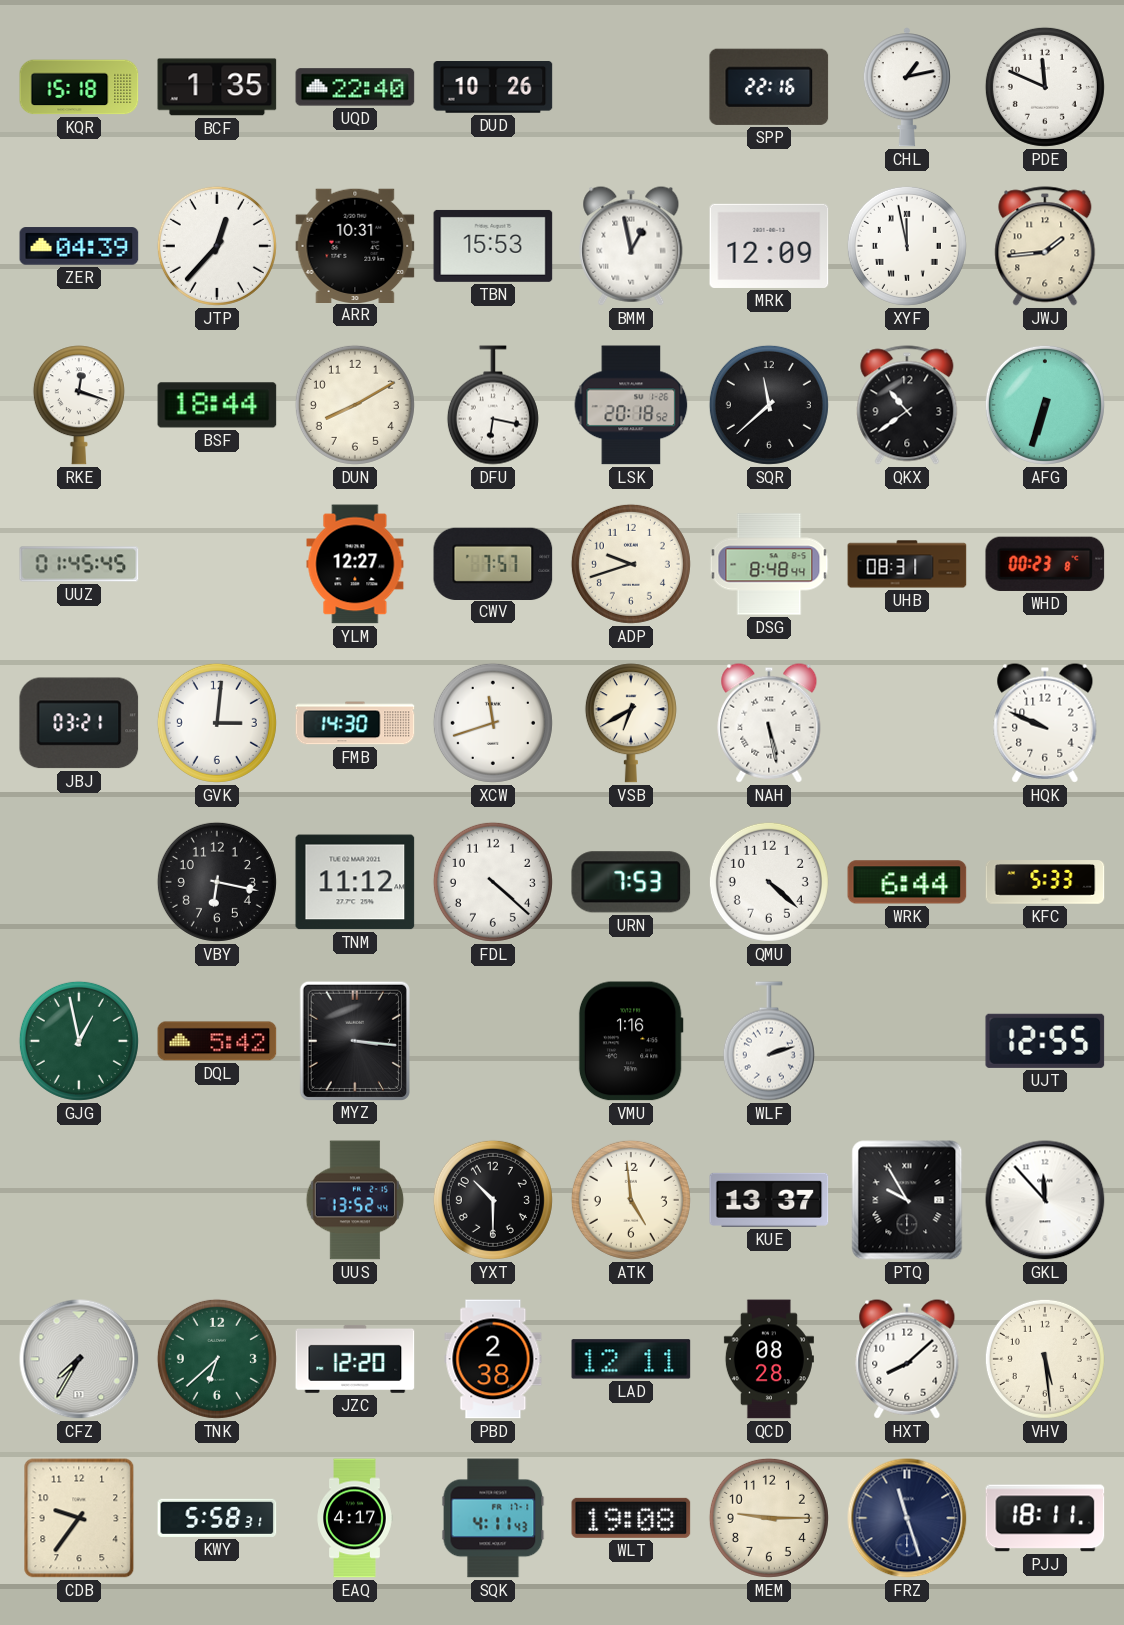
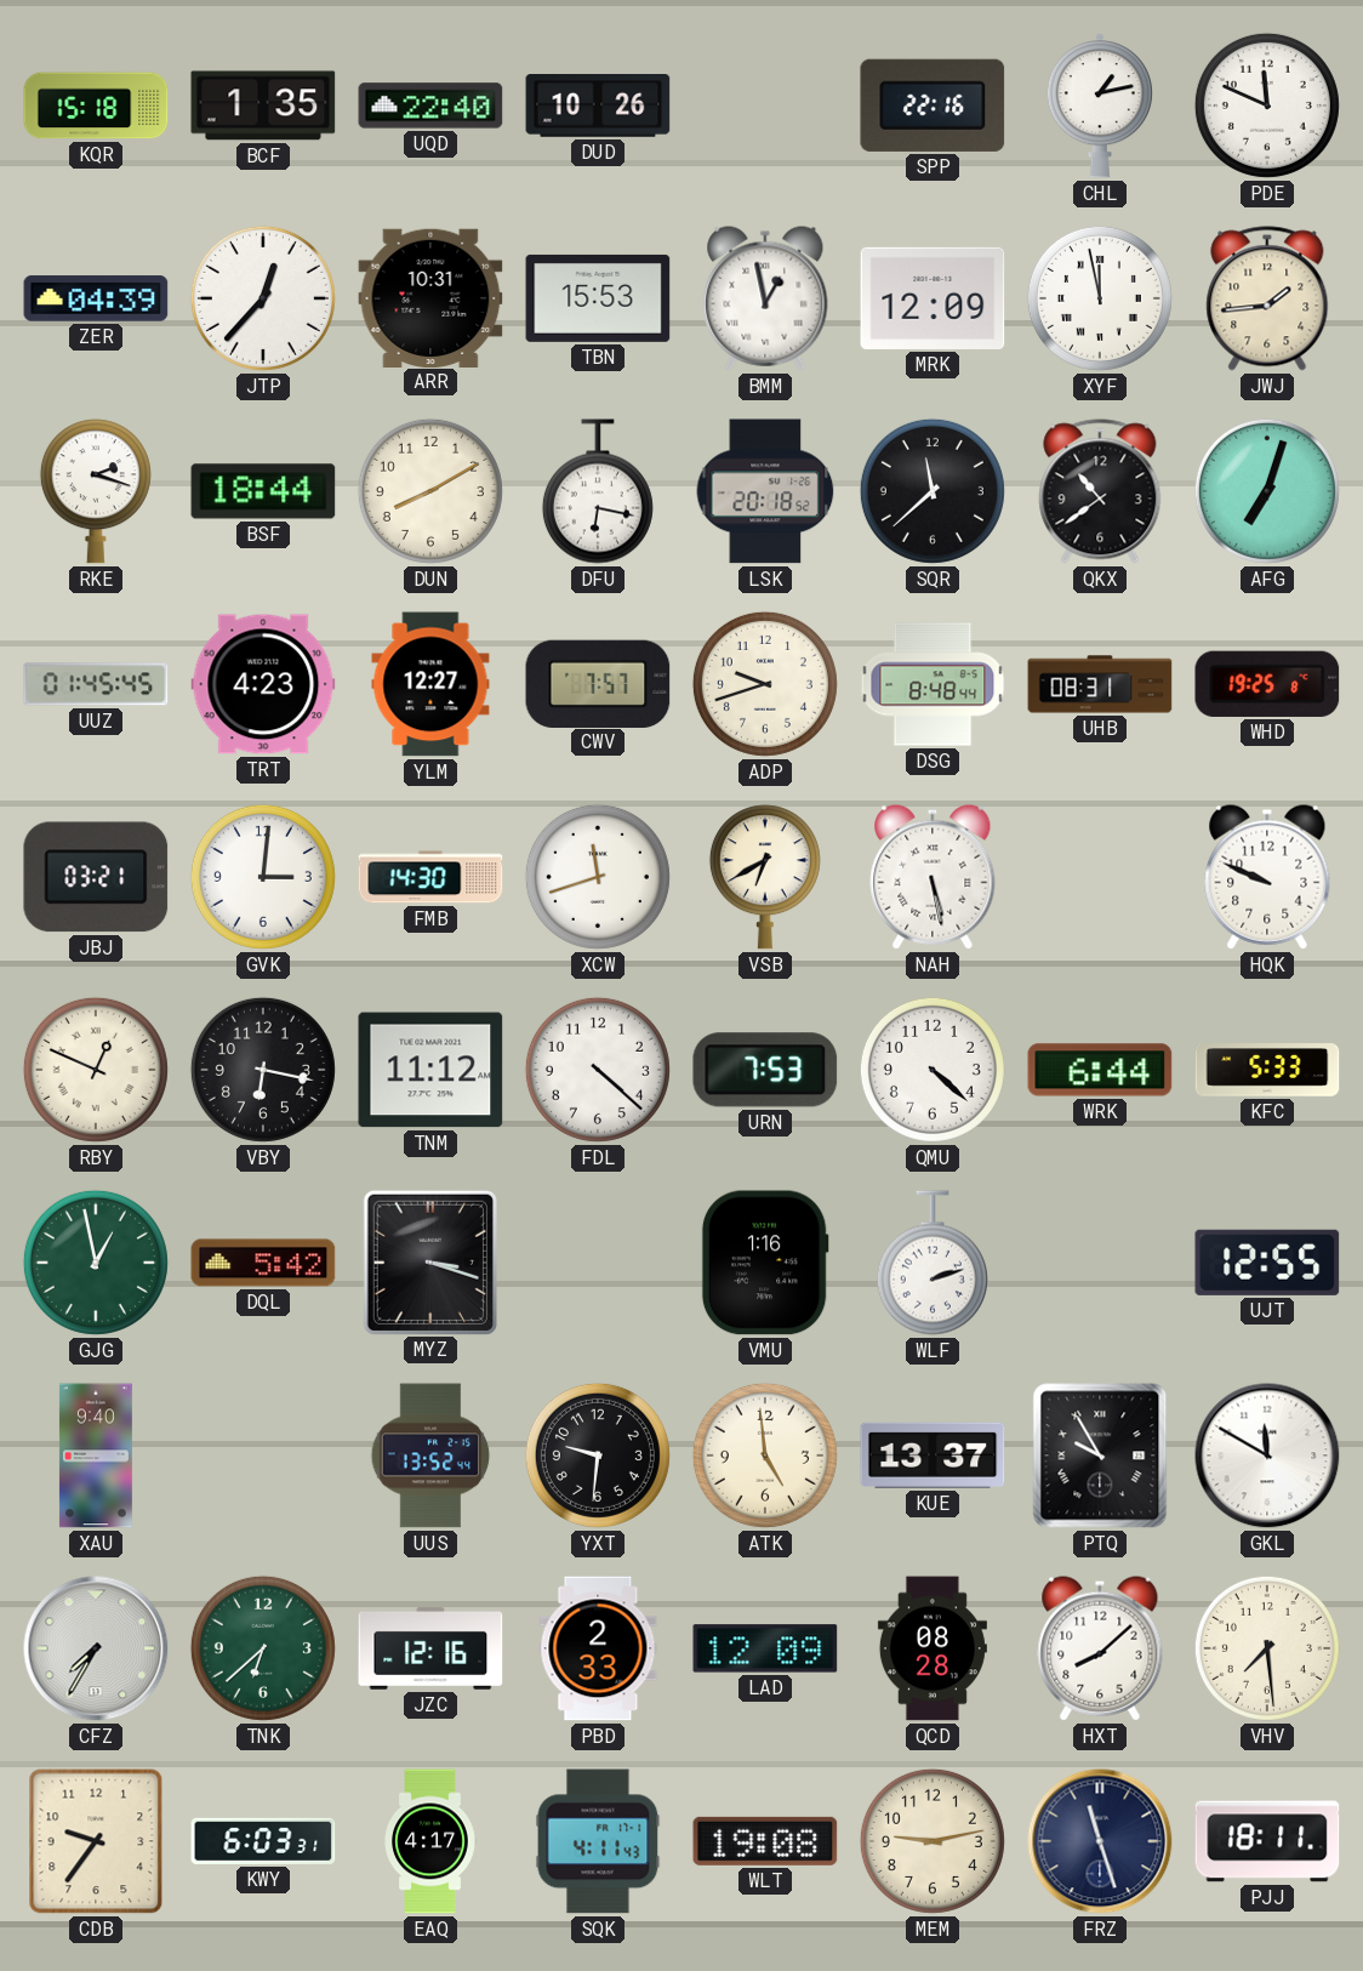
RKE: 12:18 -> 2:18
AFG: 6:33 -> 7:03
TRT: none -> 4:23
WHD: 00:23 -> 19:25
RBY: none -> 12:49
MYZ: 3:16 -> 3:18
XAU: none -> 9:40
YXT: 10:30 -> 9:31
GKL: 11:53 -> 11:50
JZC: 12:20 -> 12:16
PBD: 2:38 -> 2:33
LAD: 12:11 -> 12:09
VHV: 5:29 -> 7:29
KWY: 5:58 -> 6:03
MEM: 9:15 -> 9:13
